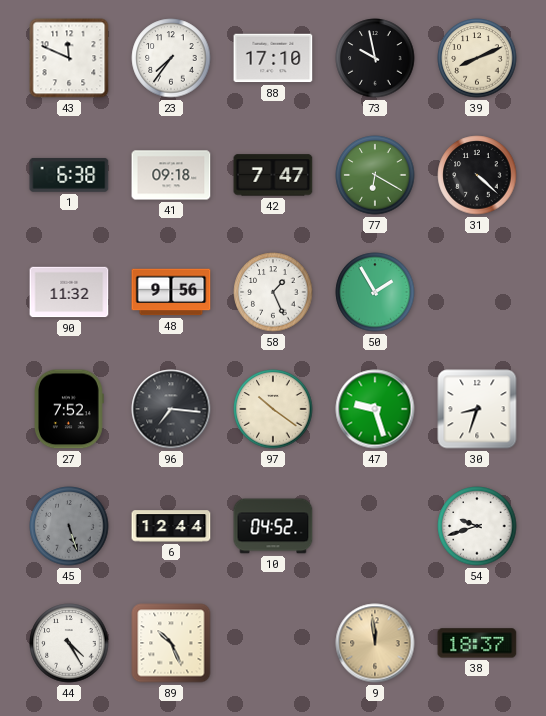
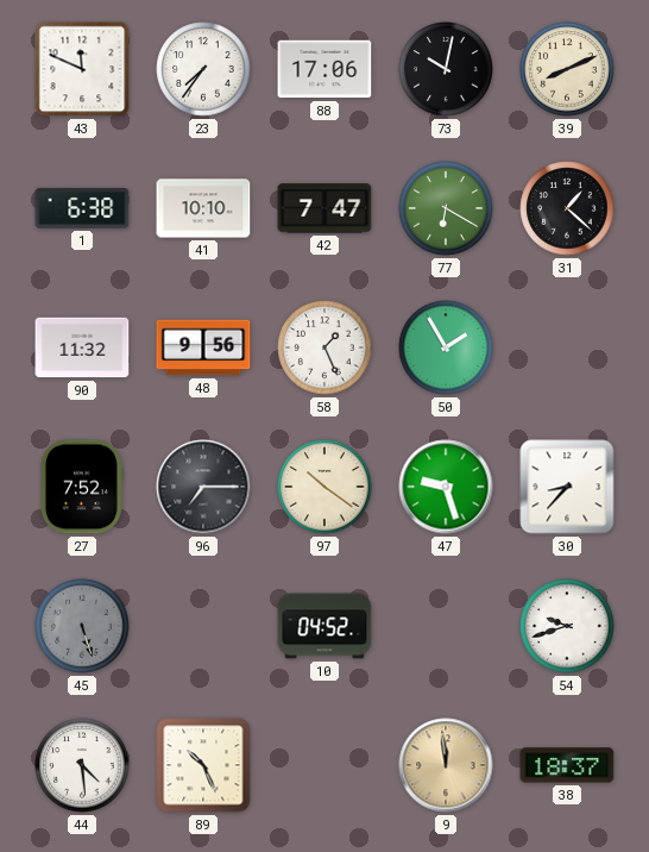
88: 17:10 -> 17:06
73: 9:58 -> 10:02
41: 09:18 -> 10:10
31: 4:22 -> 1:22
96: 7:16 -> 7:15
30: 8:33 -> 8:37
6: 12:44 -> none
44: 4:25 -> 4:29
